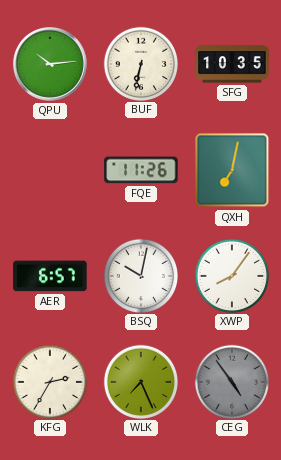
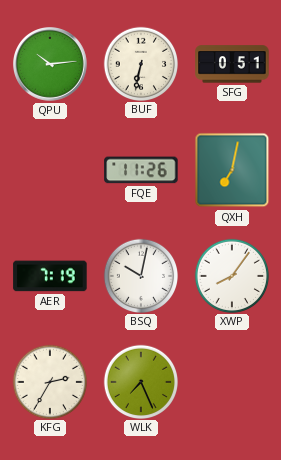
SFG: 10:35 -> 0:51
AER: 6:57 -> 7:19
CEG: 4:54 -> none
